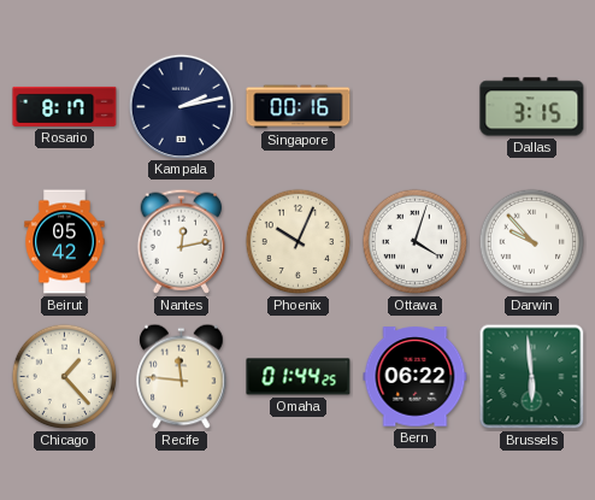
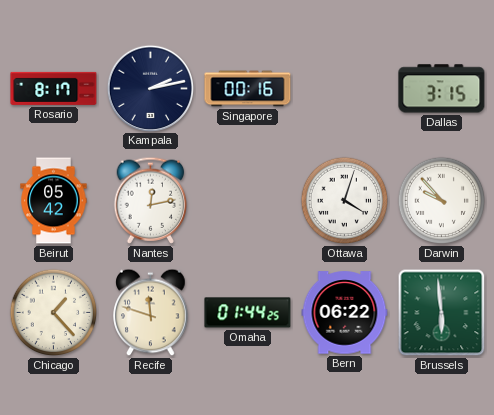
Phoenix: 10:04 -> none
Recife: 11:46 -> 11:48
